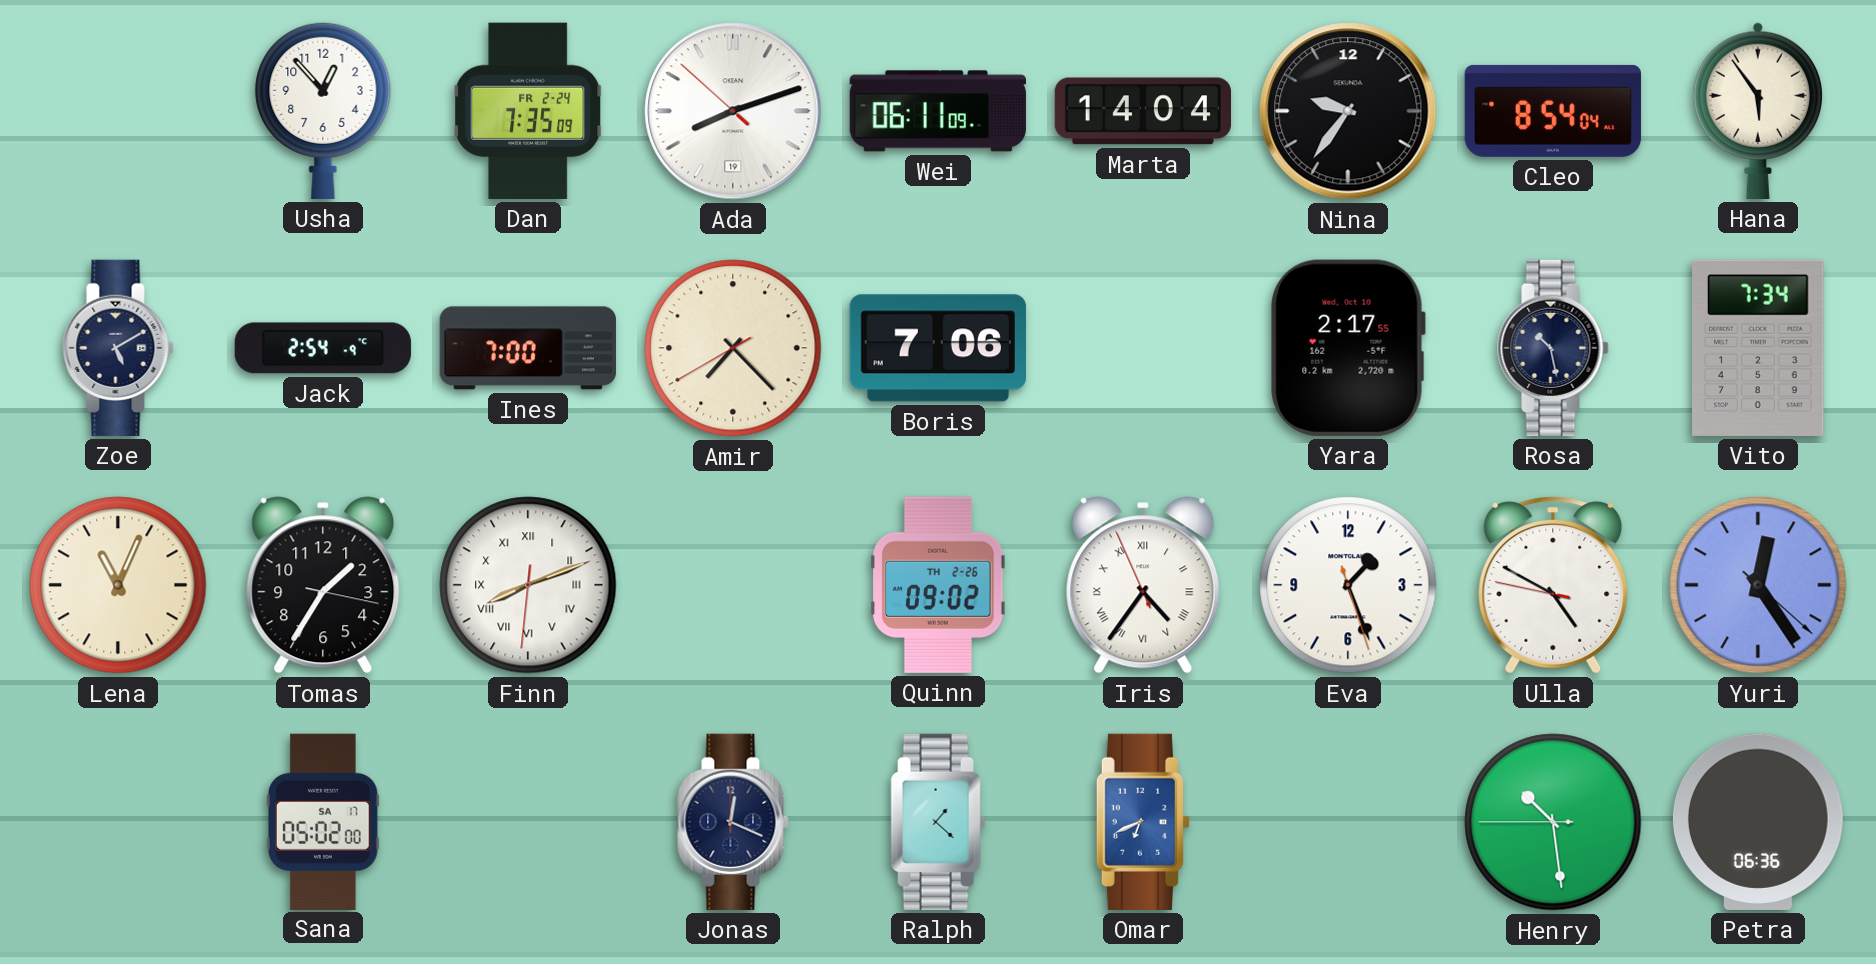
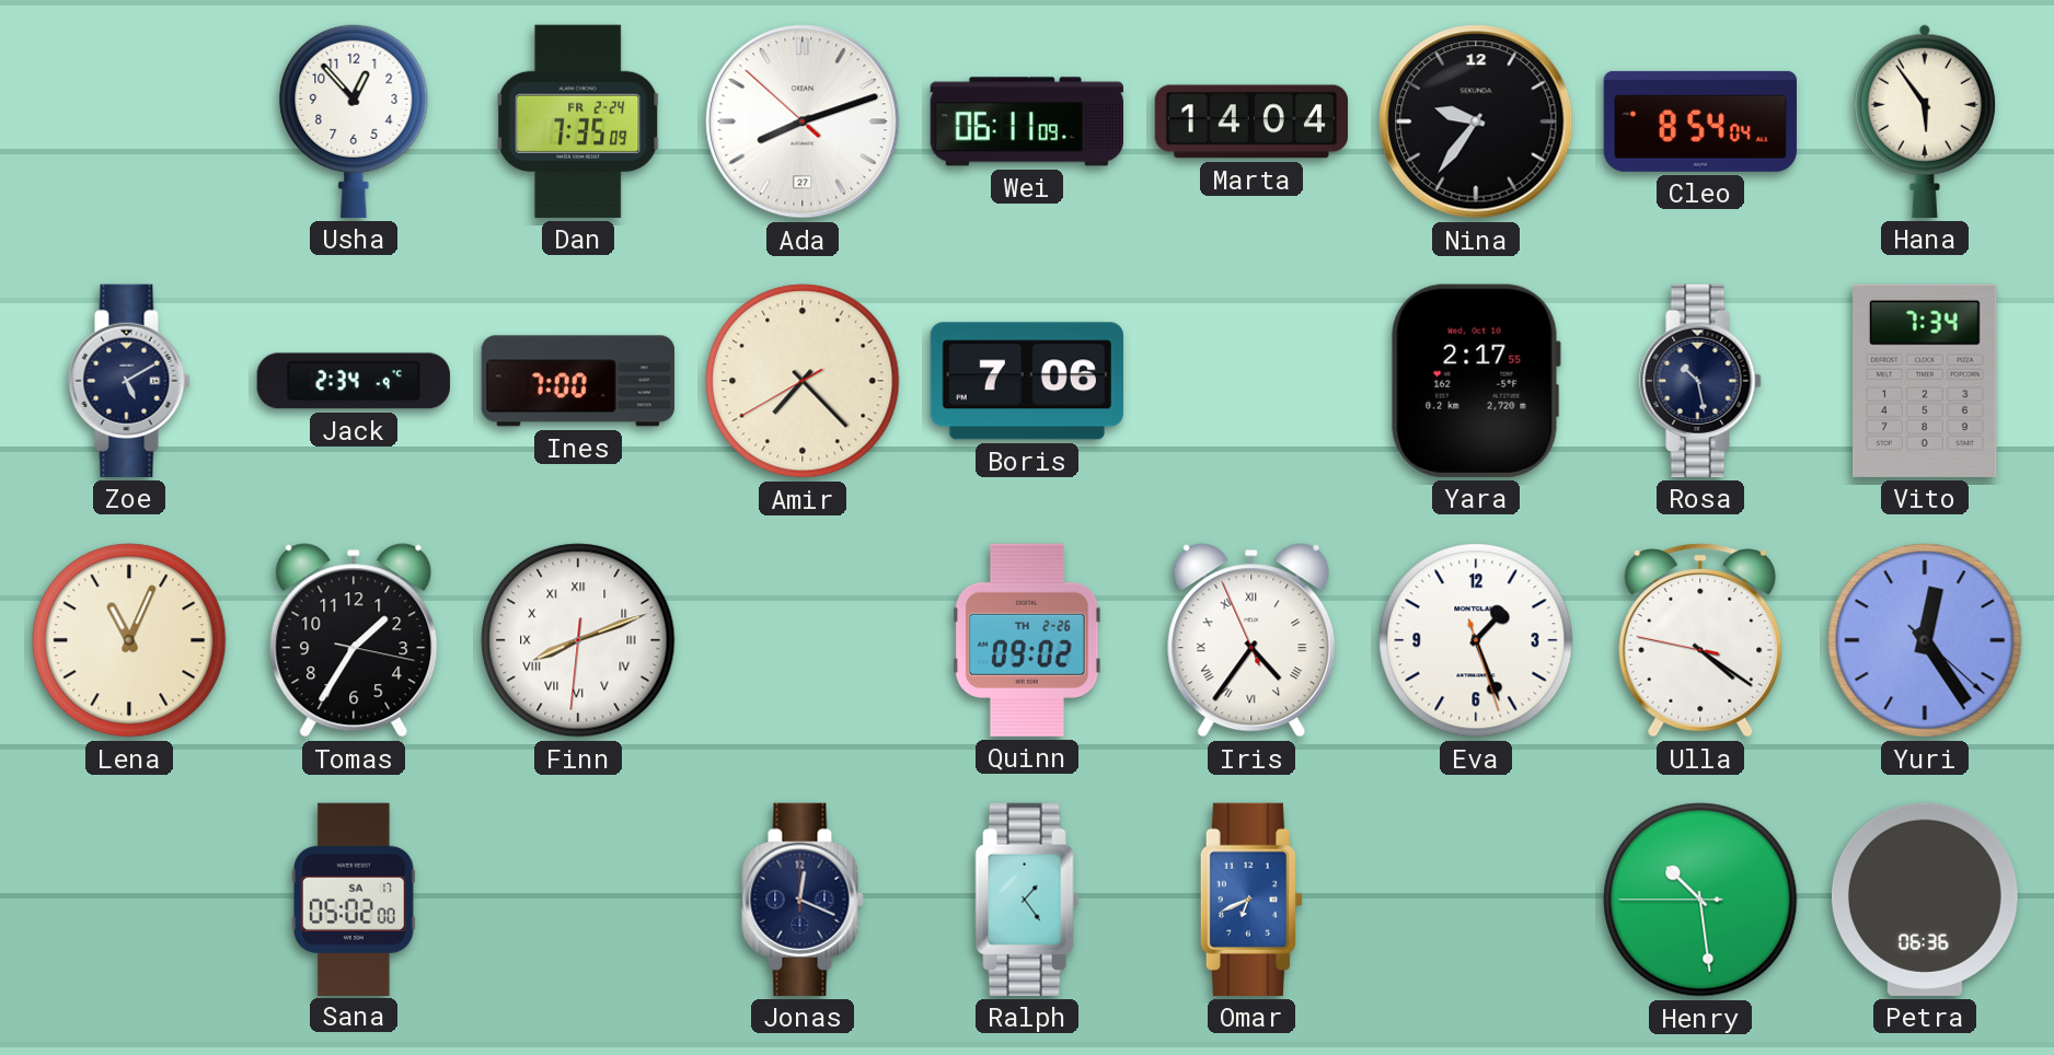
Ada date: 19 -> 27
Jack: 2:54 -> 2:34
Ulla: 4:49 -> 4:20
Ralph: 1:22 -> 1:24
